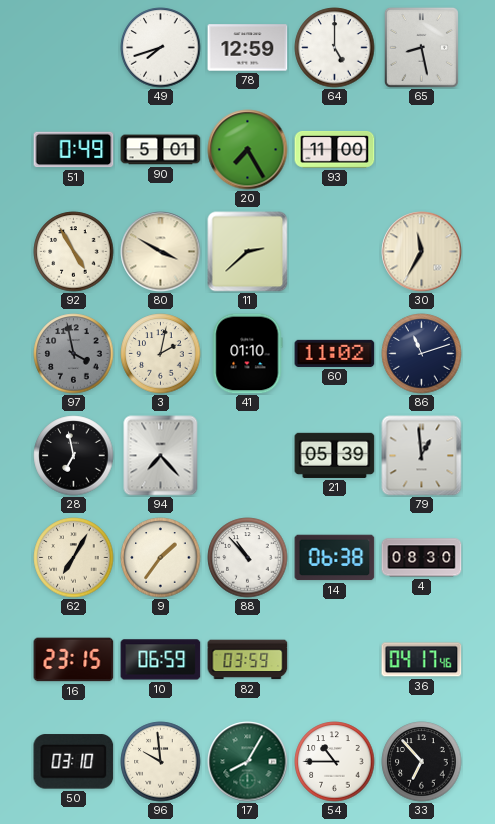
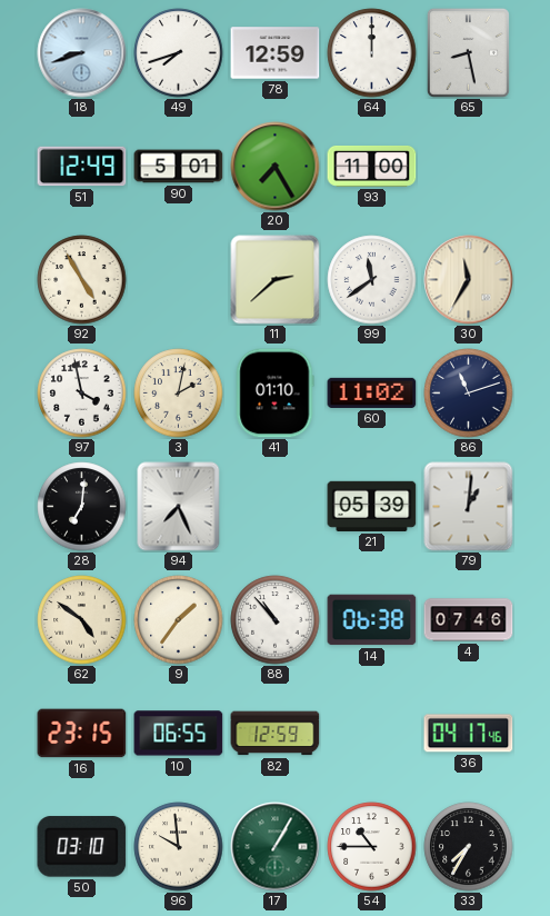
18: none -> 8:42
64: 5:00 -> 12:00
51: 0:49 -> 12:49
80: 3:50 -> none
99: none -> 11:39
97 dial: grey -> white
28: 6:58 -> 7:01
94: 7:23 -> 7:26
79: 12:59 -> 1:01
62: 7:05 -> 4:51
4: 08:30 -> 07:46
10: 06:59 -> 06:55
82: 03:59 -> 12:59
17: 8:05 -> 1:05
33: 6:53 -> 7:35
